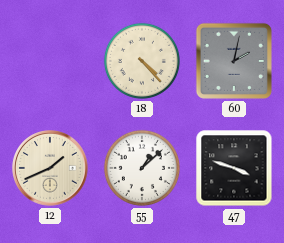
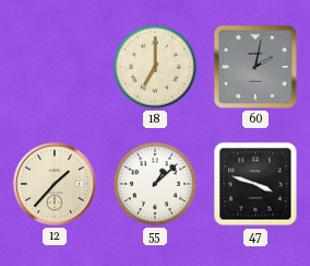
18: 4:23 -> 7:00
12: 1:41 -> 1:37
